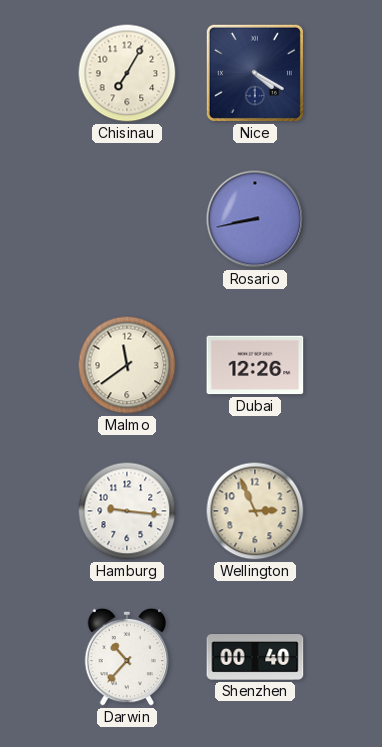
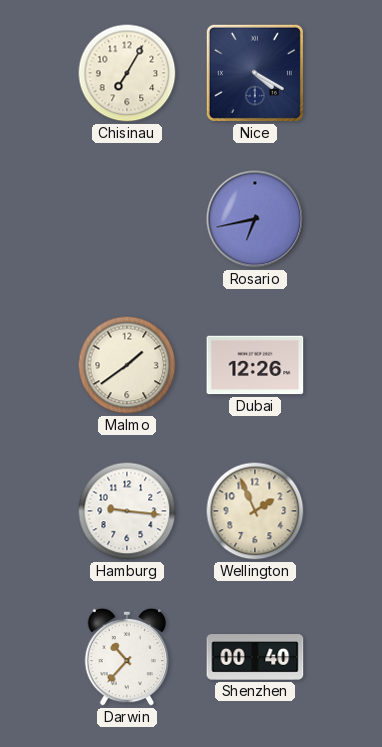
Rosario: 8:43 -> 6:43
Malmo: 11:39 -> 1:39
Wellington: 2:56 -> 1:56
